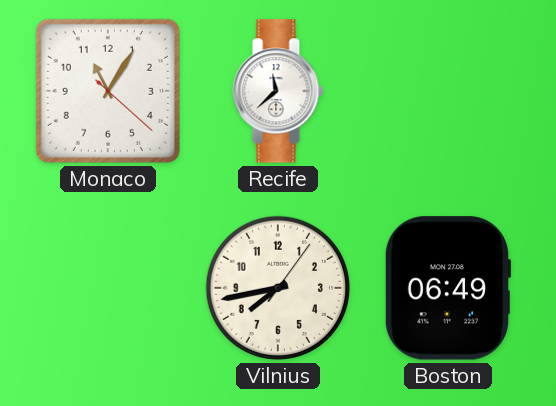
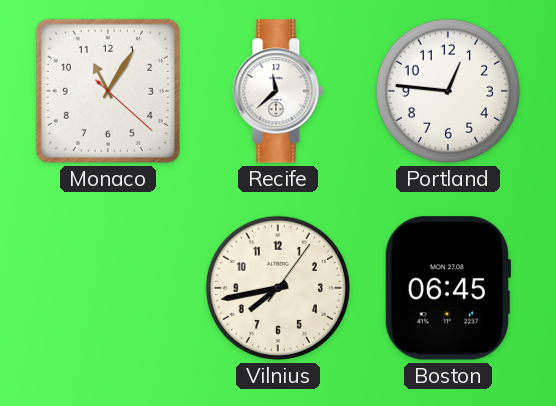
Portland: none -> 12:46
Boston: 06:49 -> 06:45
